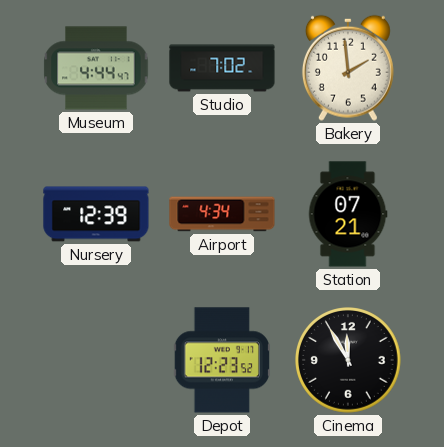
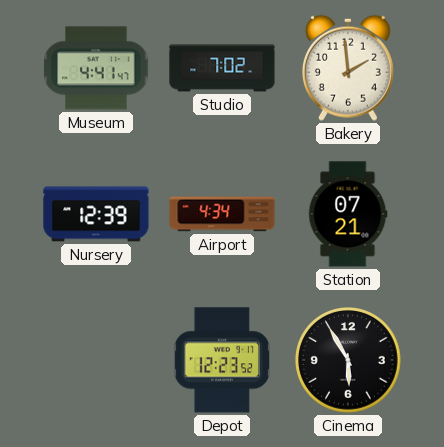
Museum: 4:44 -> 4:41
Cinema: 11:55 -> 5:55
